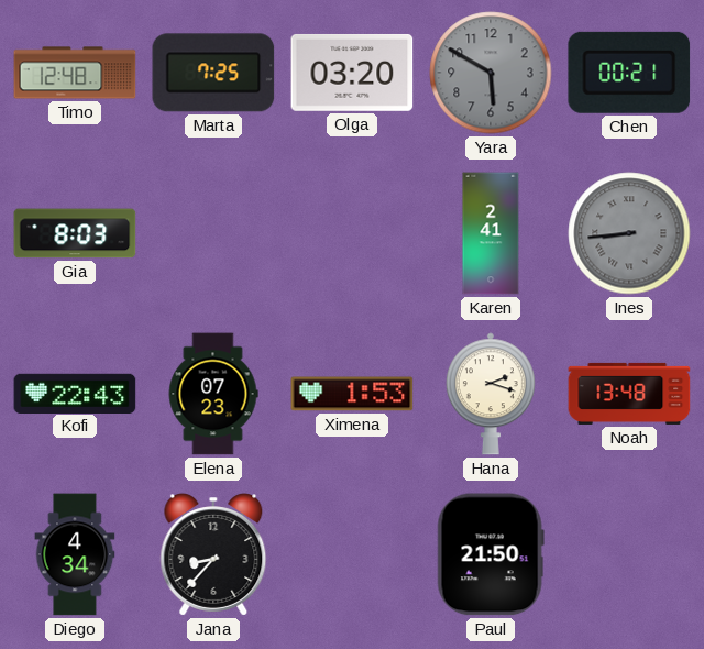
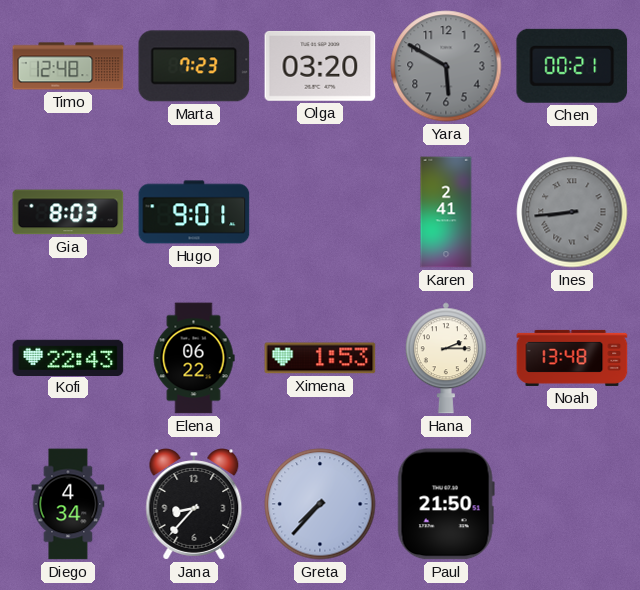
Marta: 7:25 -> 7:23
Hugo: none -> 9:01
Elena: 07:23 -> 06:22
Hana: 2:18 -> 2:15
Greta: none -> 7:37
